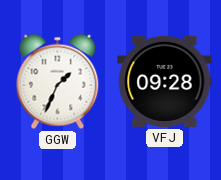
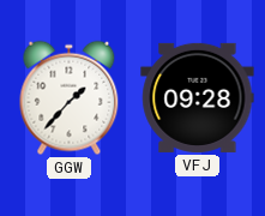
GGW: 1:34 -> 1:37
